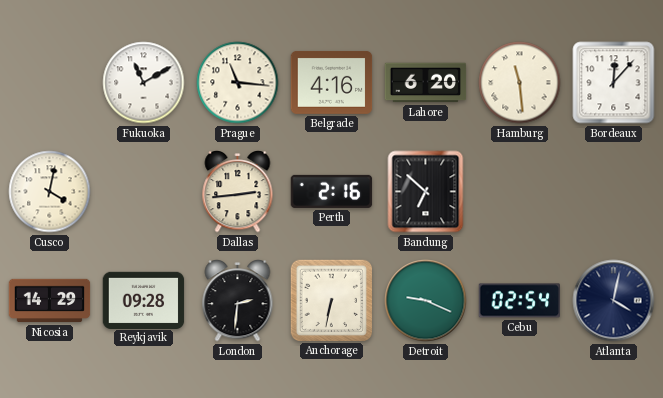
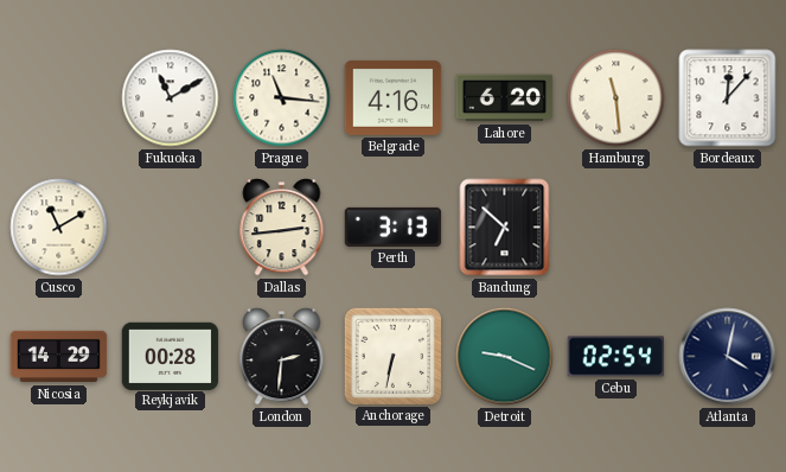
Cusco: 4:02 -> 11:10
Perth: 2:16 -> 3:13
Reykjavik: 09:28 -> 00:28
